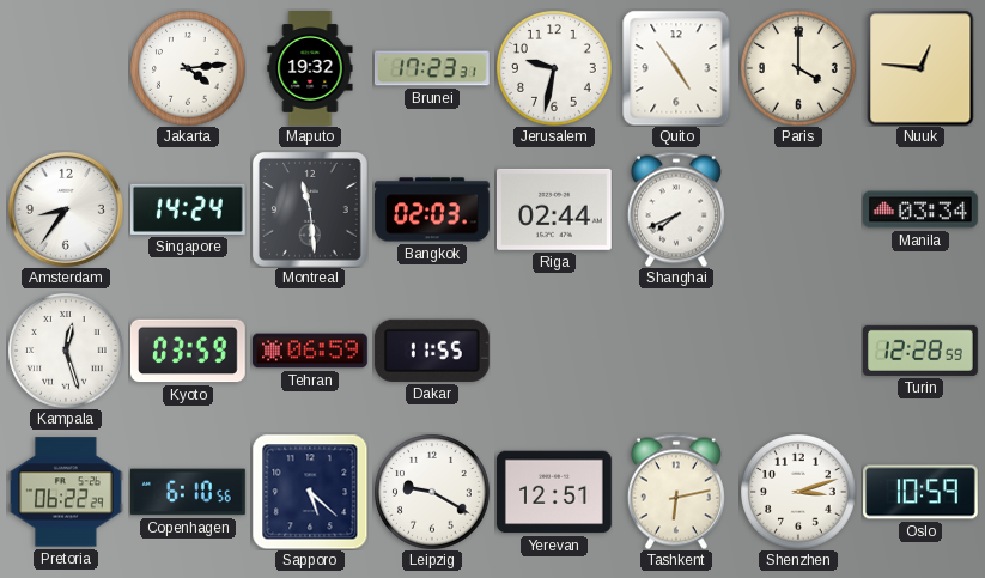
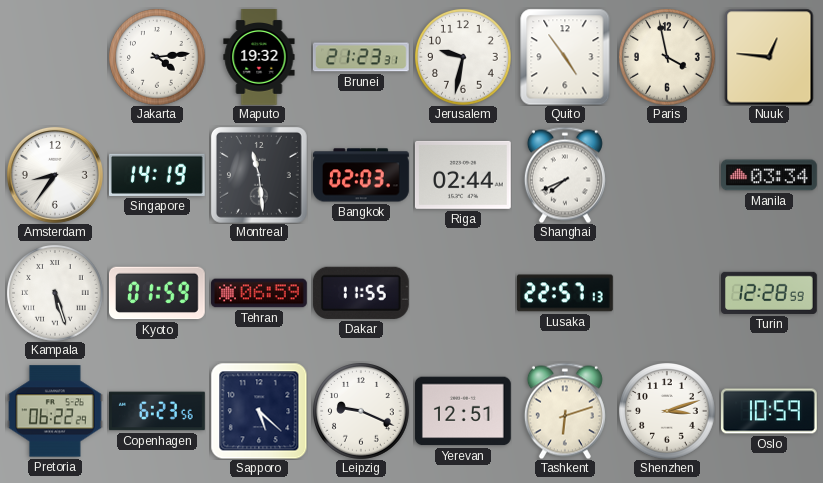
Brunei: 17:23 -> 21:23
Paris: 4:00 -> 3:58
Singapore: 14:24 -> 14:19
Kampala: 12:27 -> 5:27
Kyoto: 03:59 -> 01:59
Lusaka: none -> 22:57
Copenhagen: 6:10 -> 6:23
Leipzig: 9:20 -> 9:19
Tashkent: 6:13 -> 6:12
